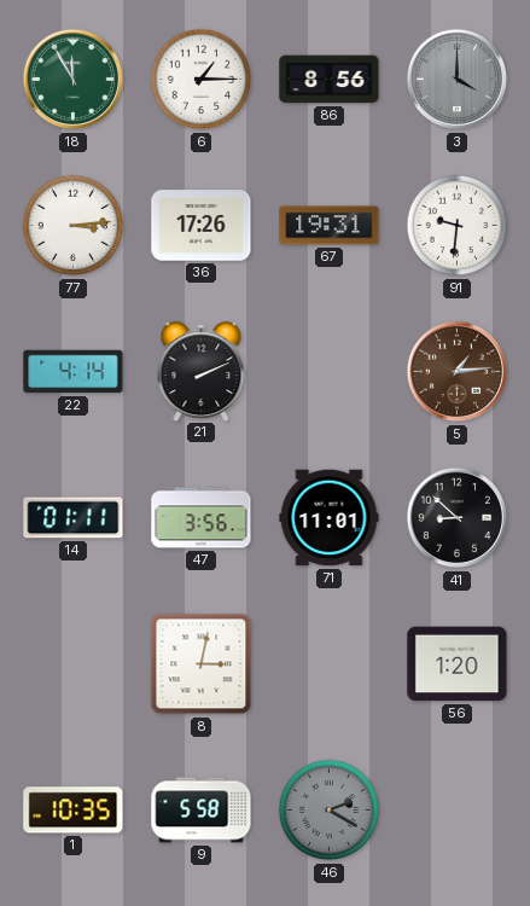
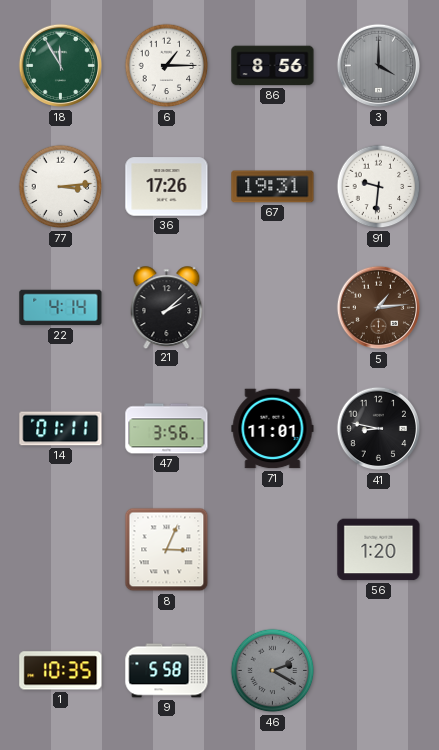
21: 2:11 -> 2:08
41: 8:52 -> 8:47
8: 3:02 -> 3:04
